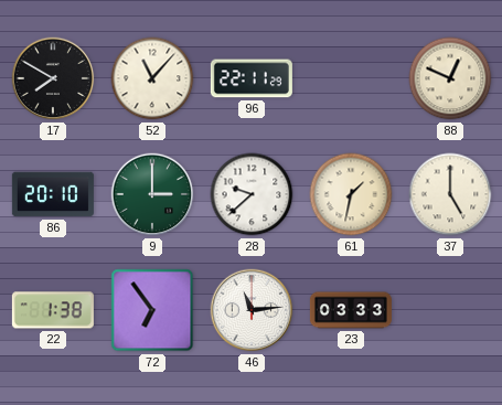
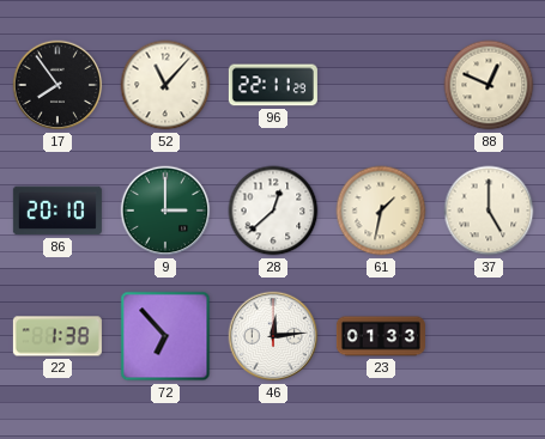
17: 7:50 -> 7:54
28: 9:38 -> 12:38
72: 6:54 -> 6:53
46: 11:14 -> 12:14
23: 03:33 -> 01:33
